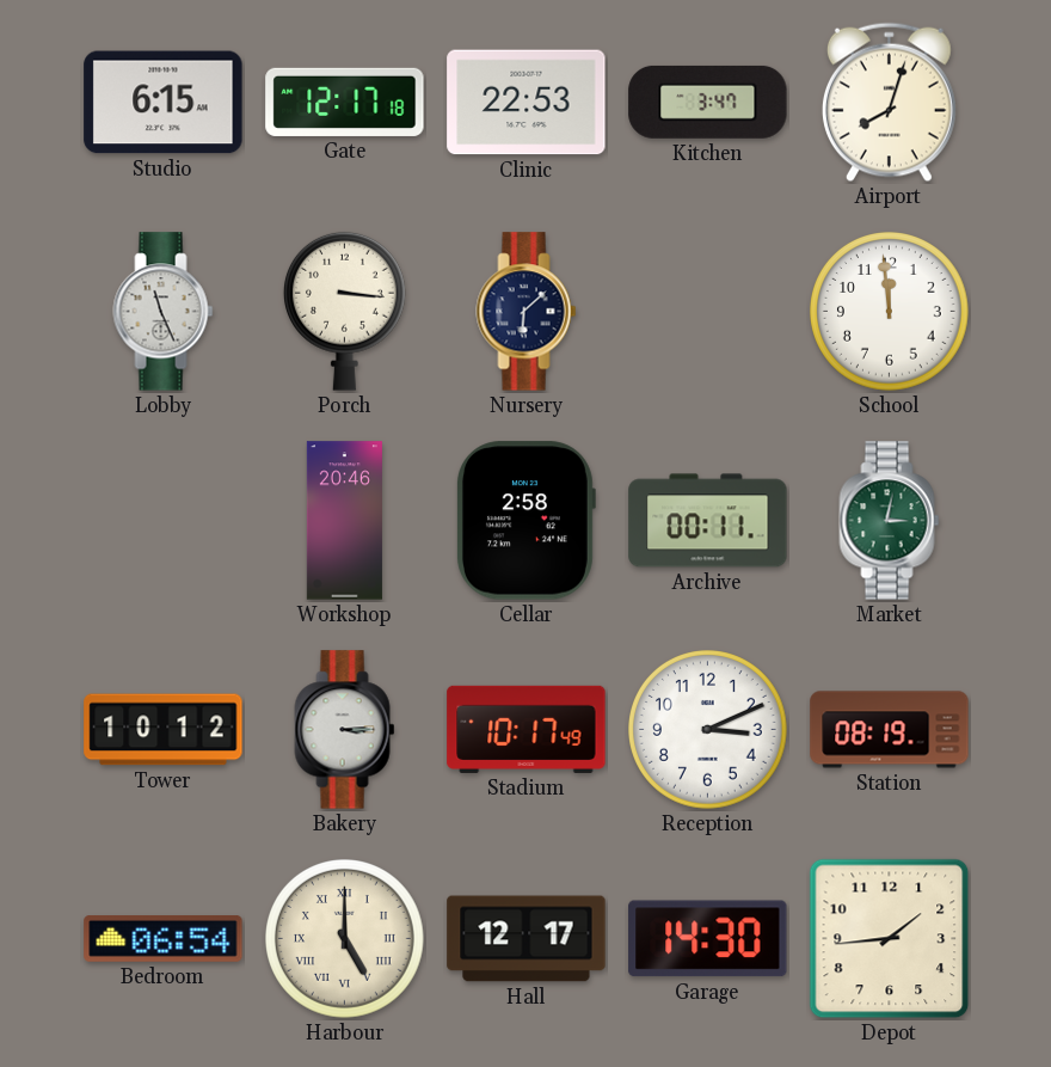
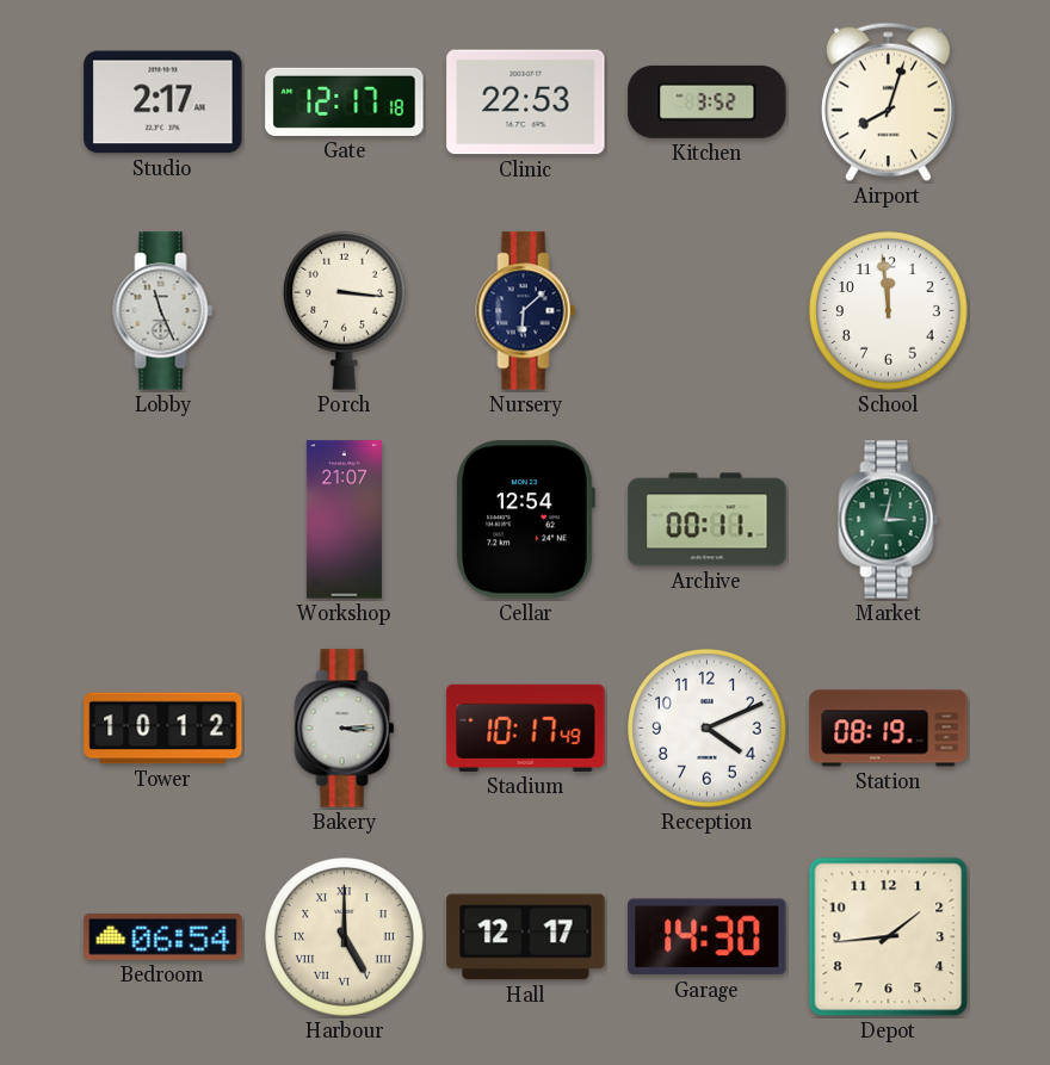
Studio: 6:15 -> 2:17
Kitchen: 3:47 -> 3:52
Workshop: 20:46 -> 21:07
Cellar: 2:58 -> 12:54
Reception: 3:11 -> 4:11
